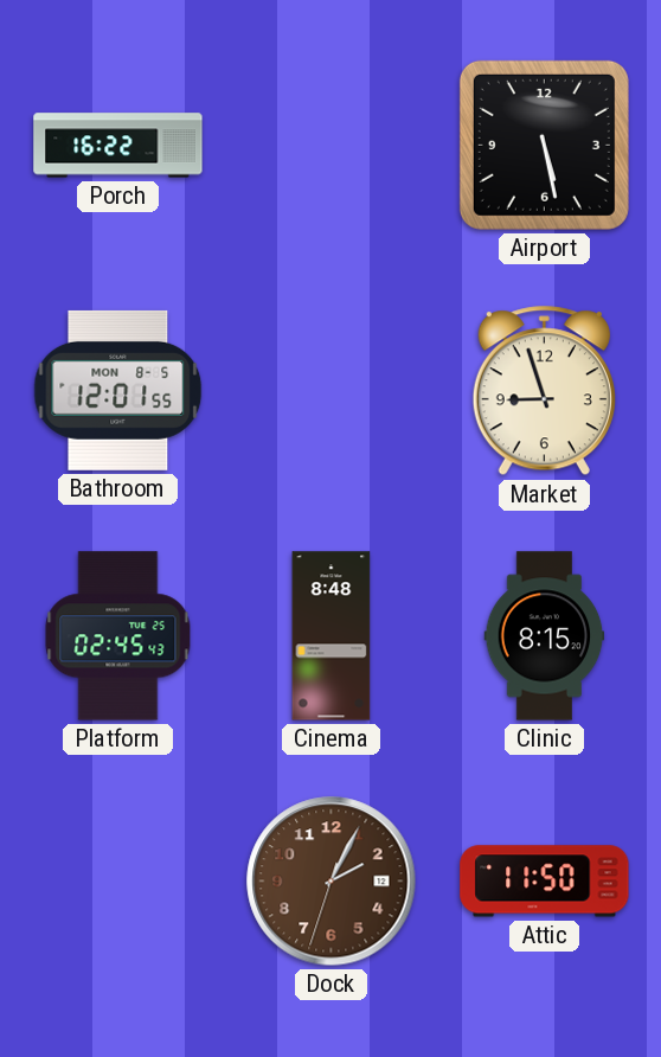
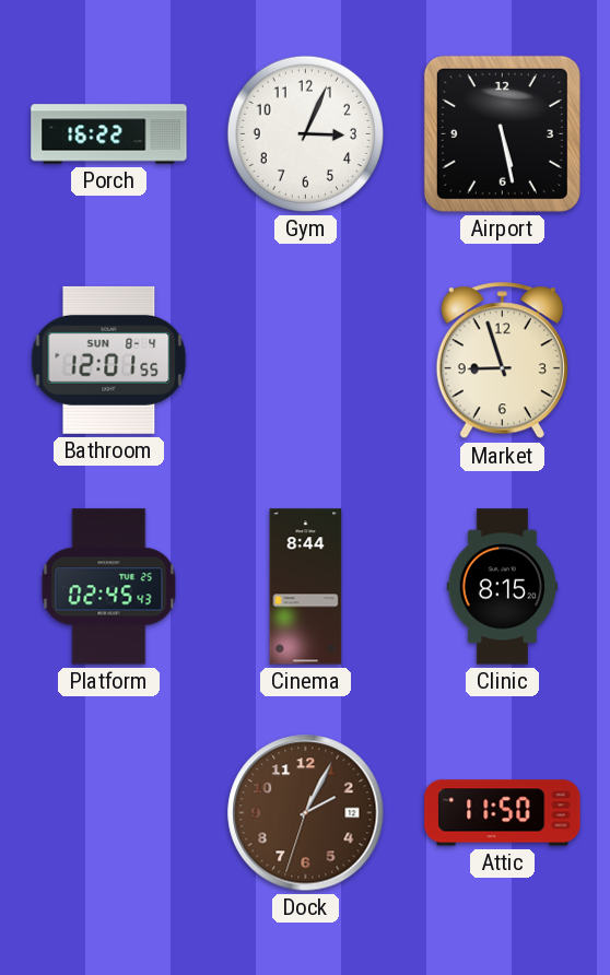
Gym: none -> 3:04
Bathroom date: MON 8-5 -> SUN 8-4
Cinema: 8:48 -> 8:44
